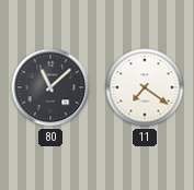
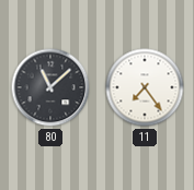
11: 7:21 -> 7:24
